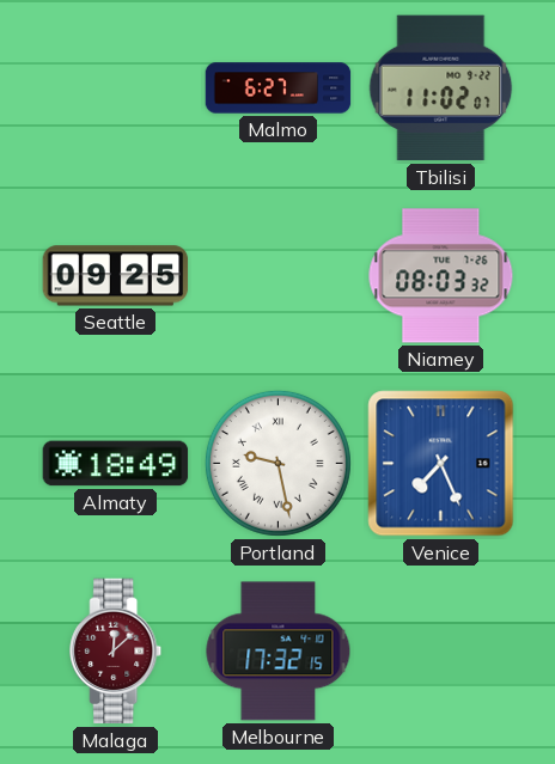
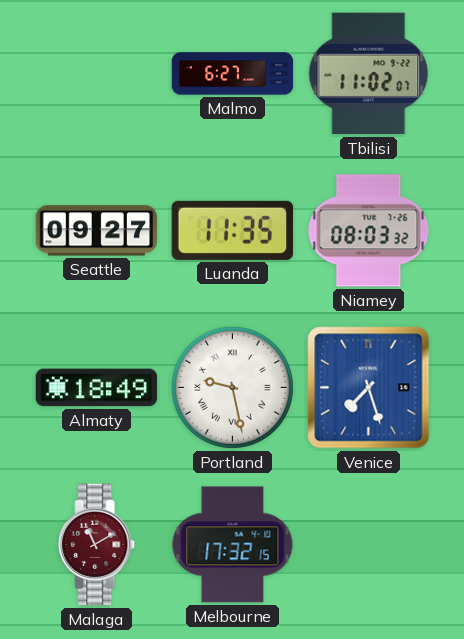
Seattle: 09:25 -> 09:27
Luanda: none -> 11:35
Venice: 7:26 -> 7:27
Malaga: 12:08 -> 11:10
